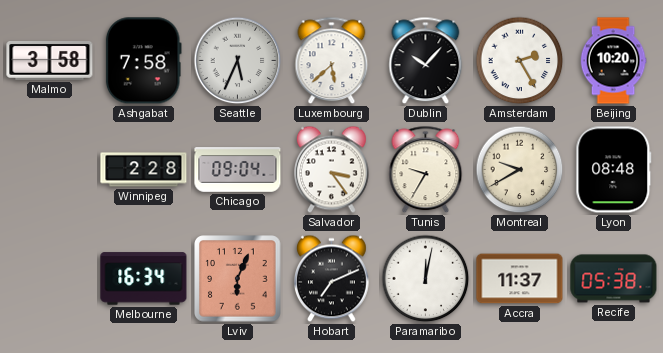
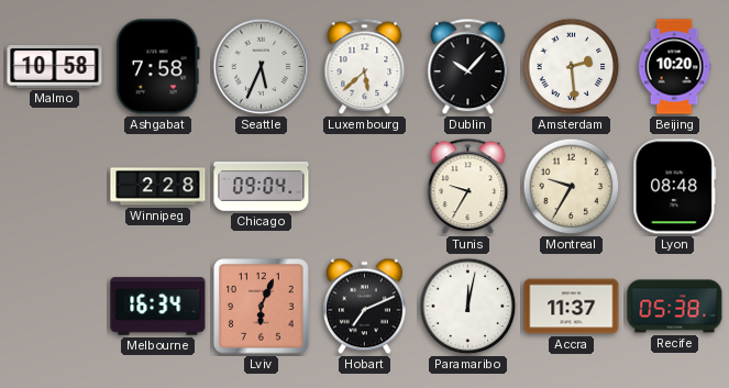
Malmo: 3:58 -> 10:58
Amsterdam: 2:25 -> 2:29
Salvador: 3:24 -> none
Montreal: 9:40 -> 9:35
